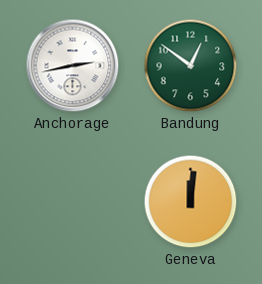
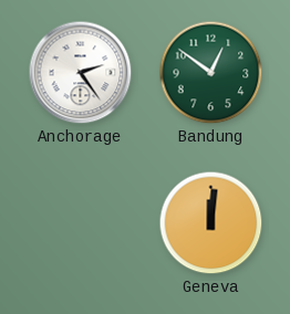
Anchorage: 2:43 -> 2:24
